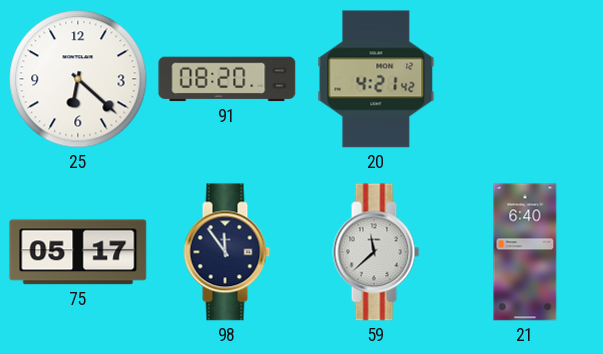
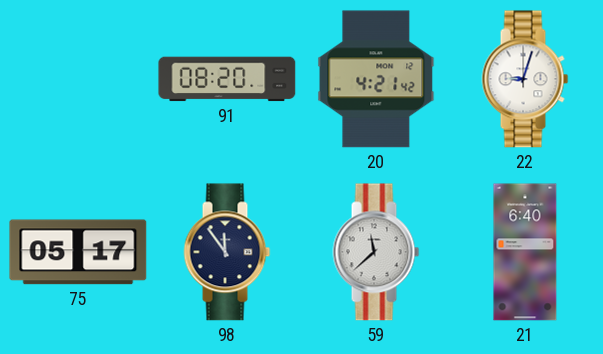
25: 6:22 -> none
22: none -> 9:03
